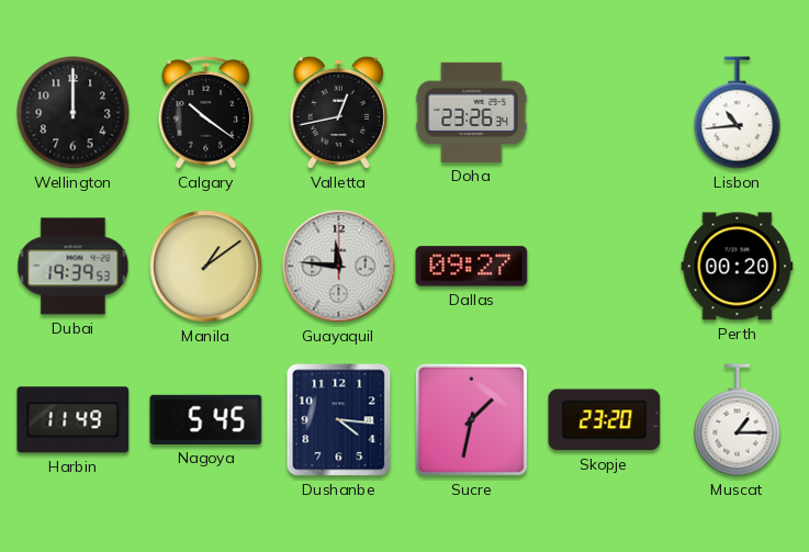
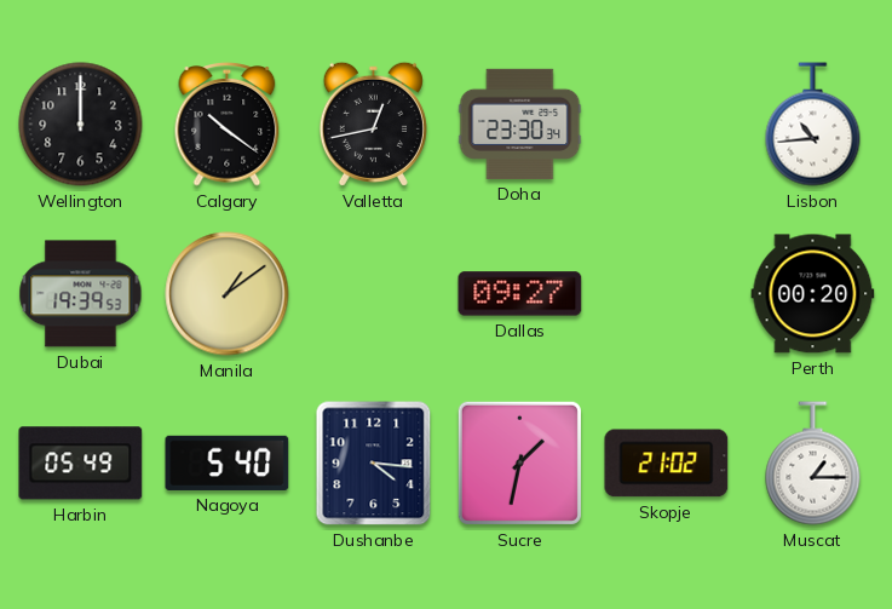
Doha: 23:26 -> 23:30
Guayaquil: 11:46 -> none
Harbin: 11:49 -> 05:49
Nagoya: 5:45 -> 5:40
Skopje: 23:20 -> 21:02
